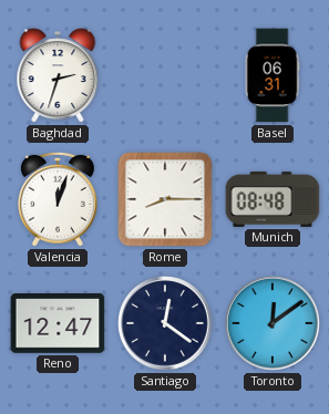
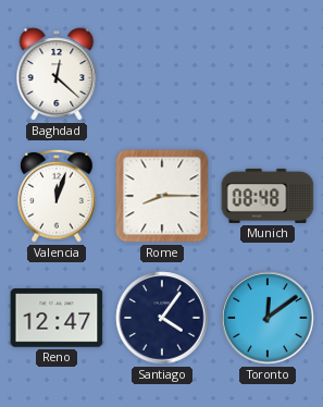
Baghdad: 2:33 -> 12:22
Basel: 06:31 -> none
Santiago: 12:21 -> 4:06
